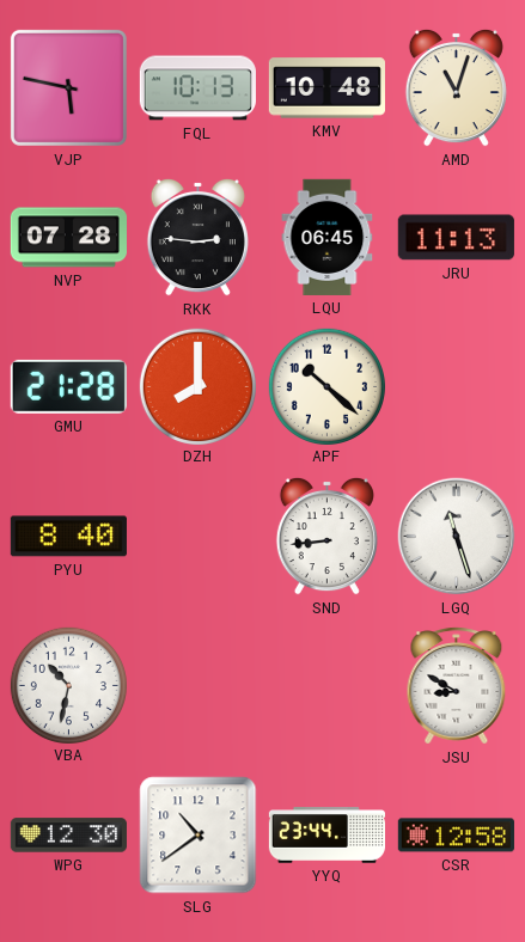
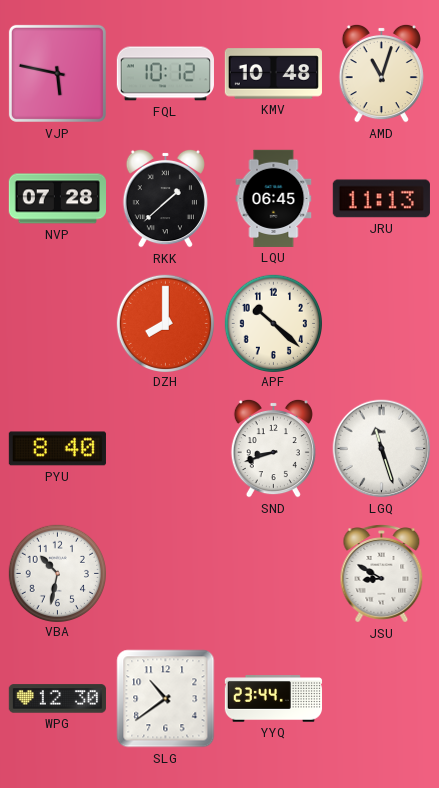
FQL: 10:13 -> 10:12
RKK: 2:46 -> 1:38
GMU: 21:28 -> none
SND: 8:44 -> 8:42
CSR: 12:58 -> none
